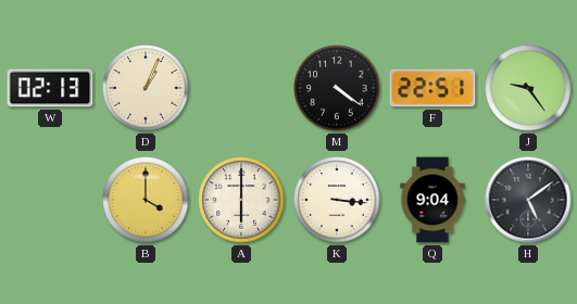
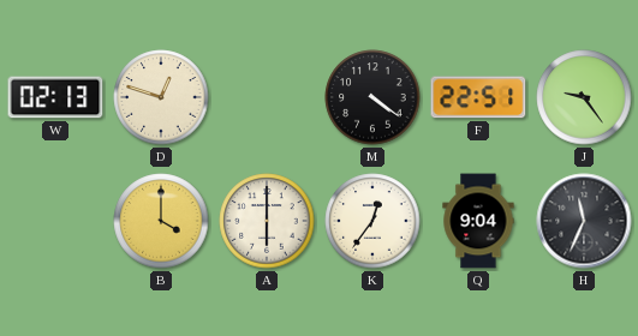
D: 1:04 -> 12:48
K: 3:16 -> 12:36
H: 5:09 -> 11:34
